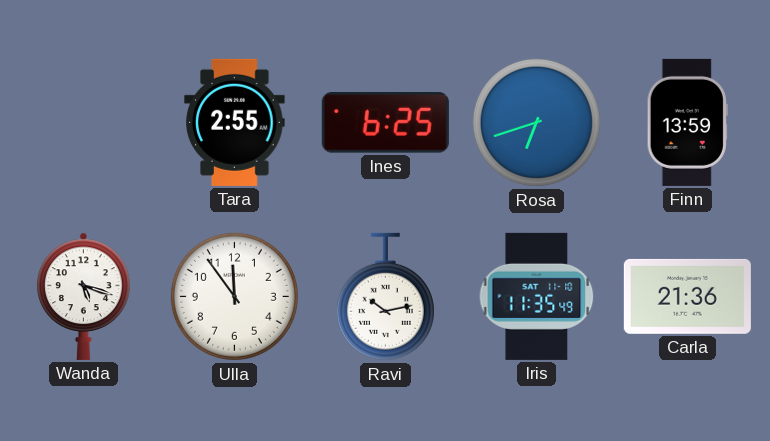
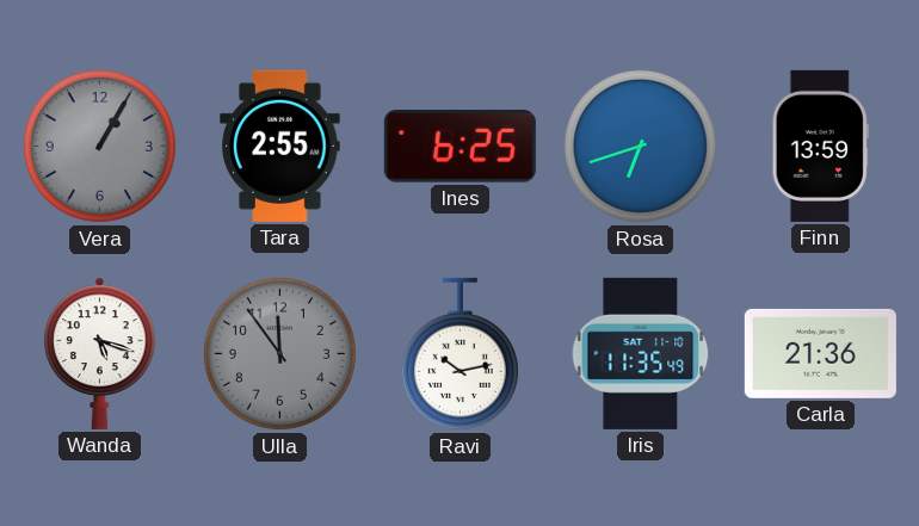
Vera: none -> 1:05
Ulla dial: white -> grey
